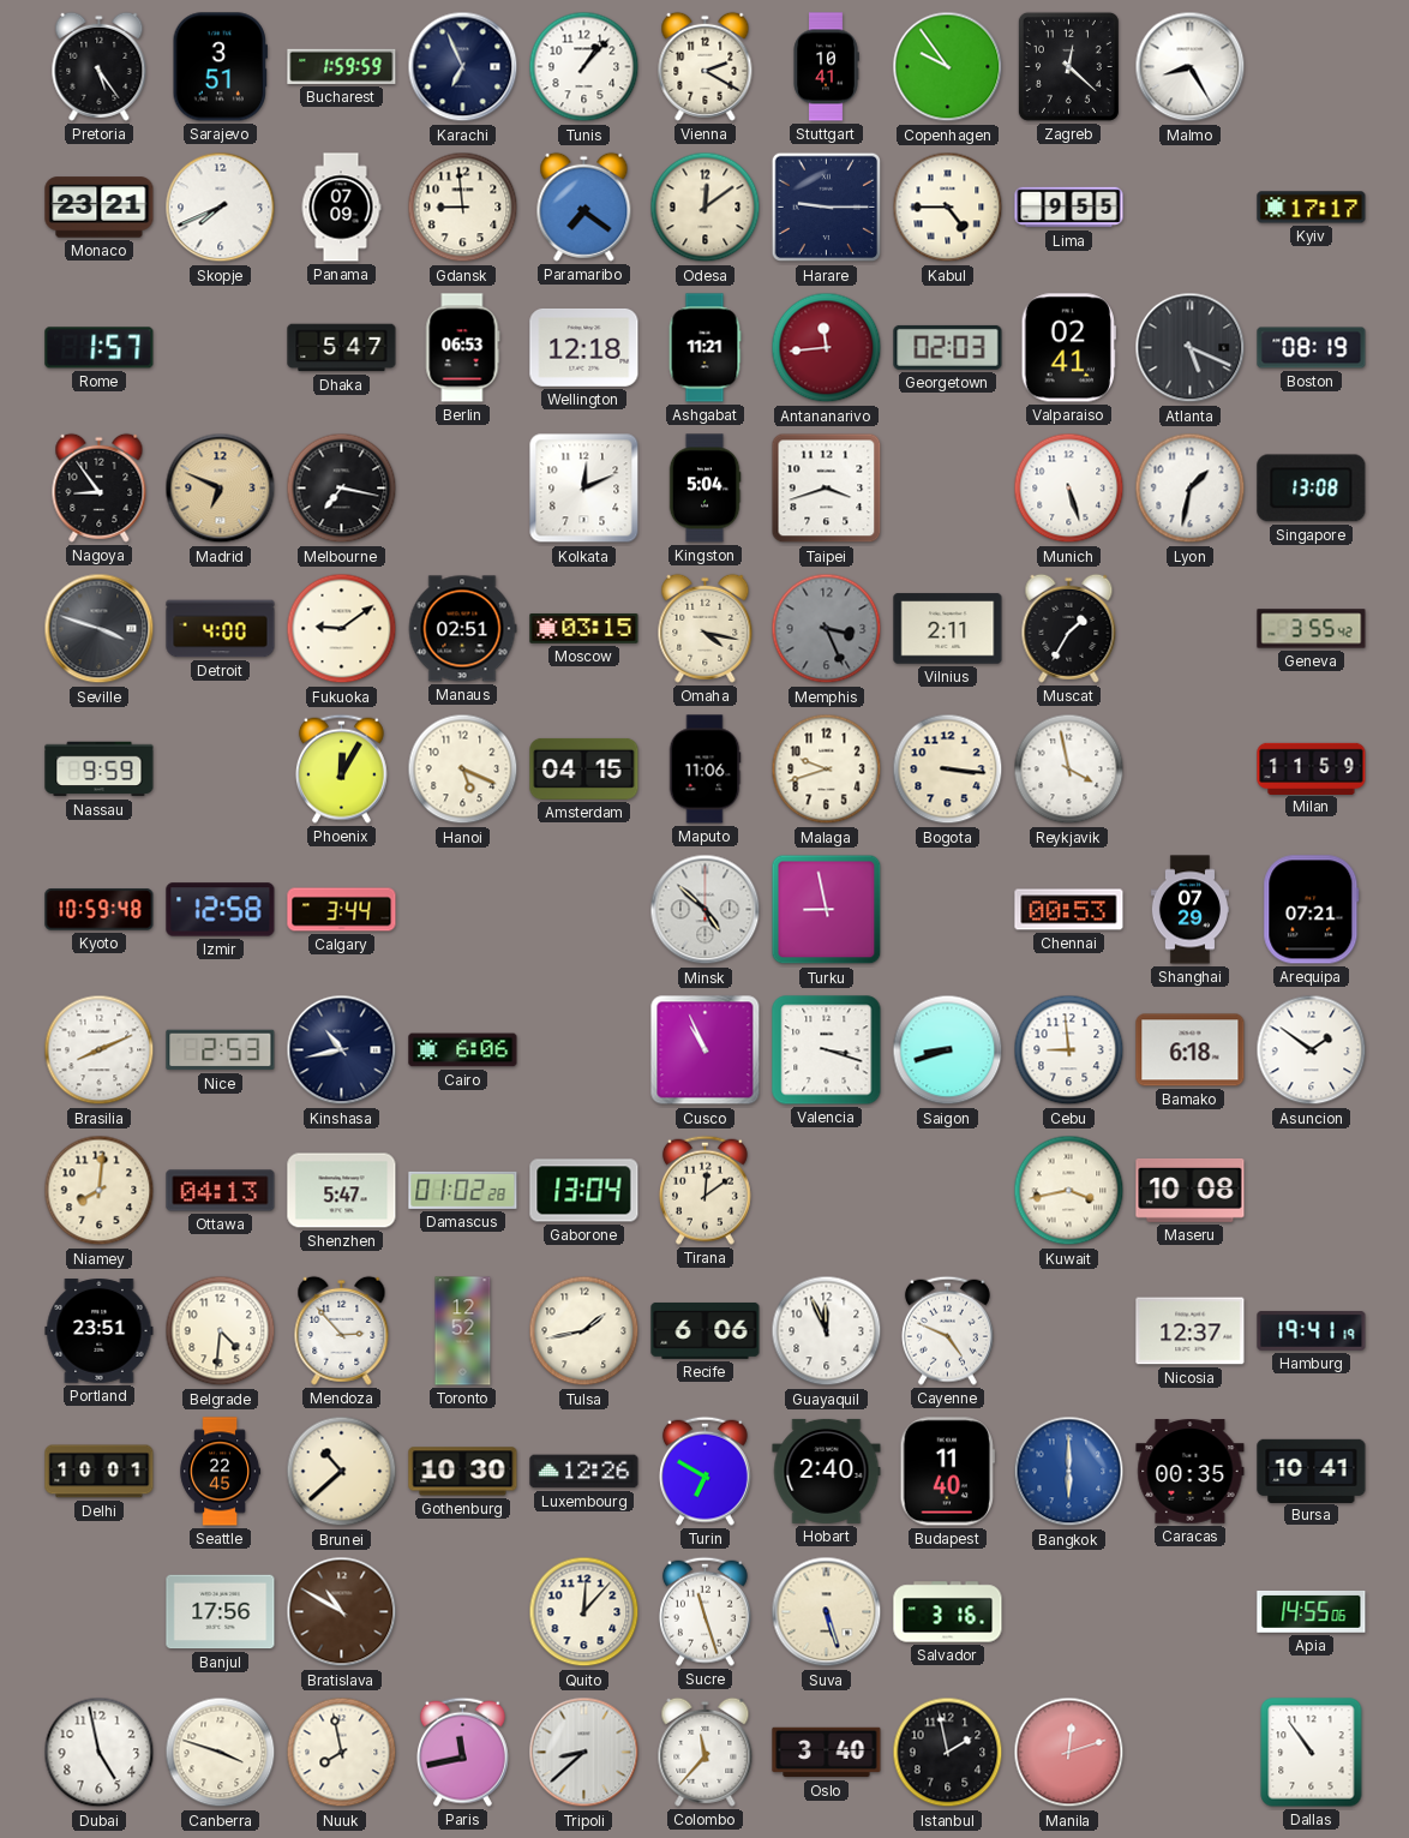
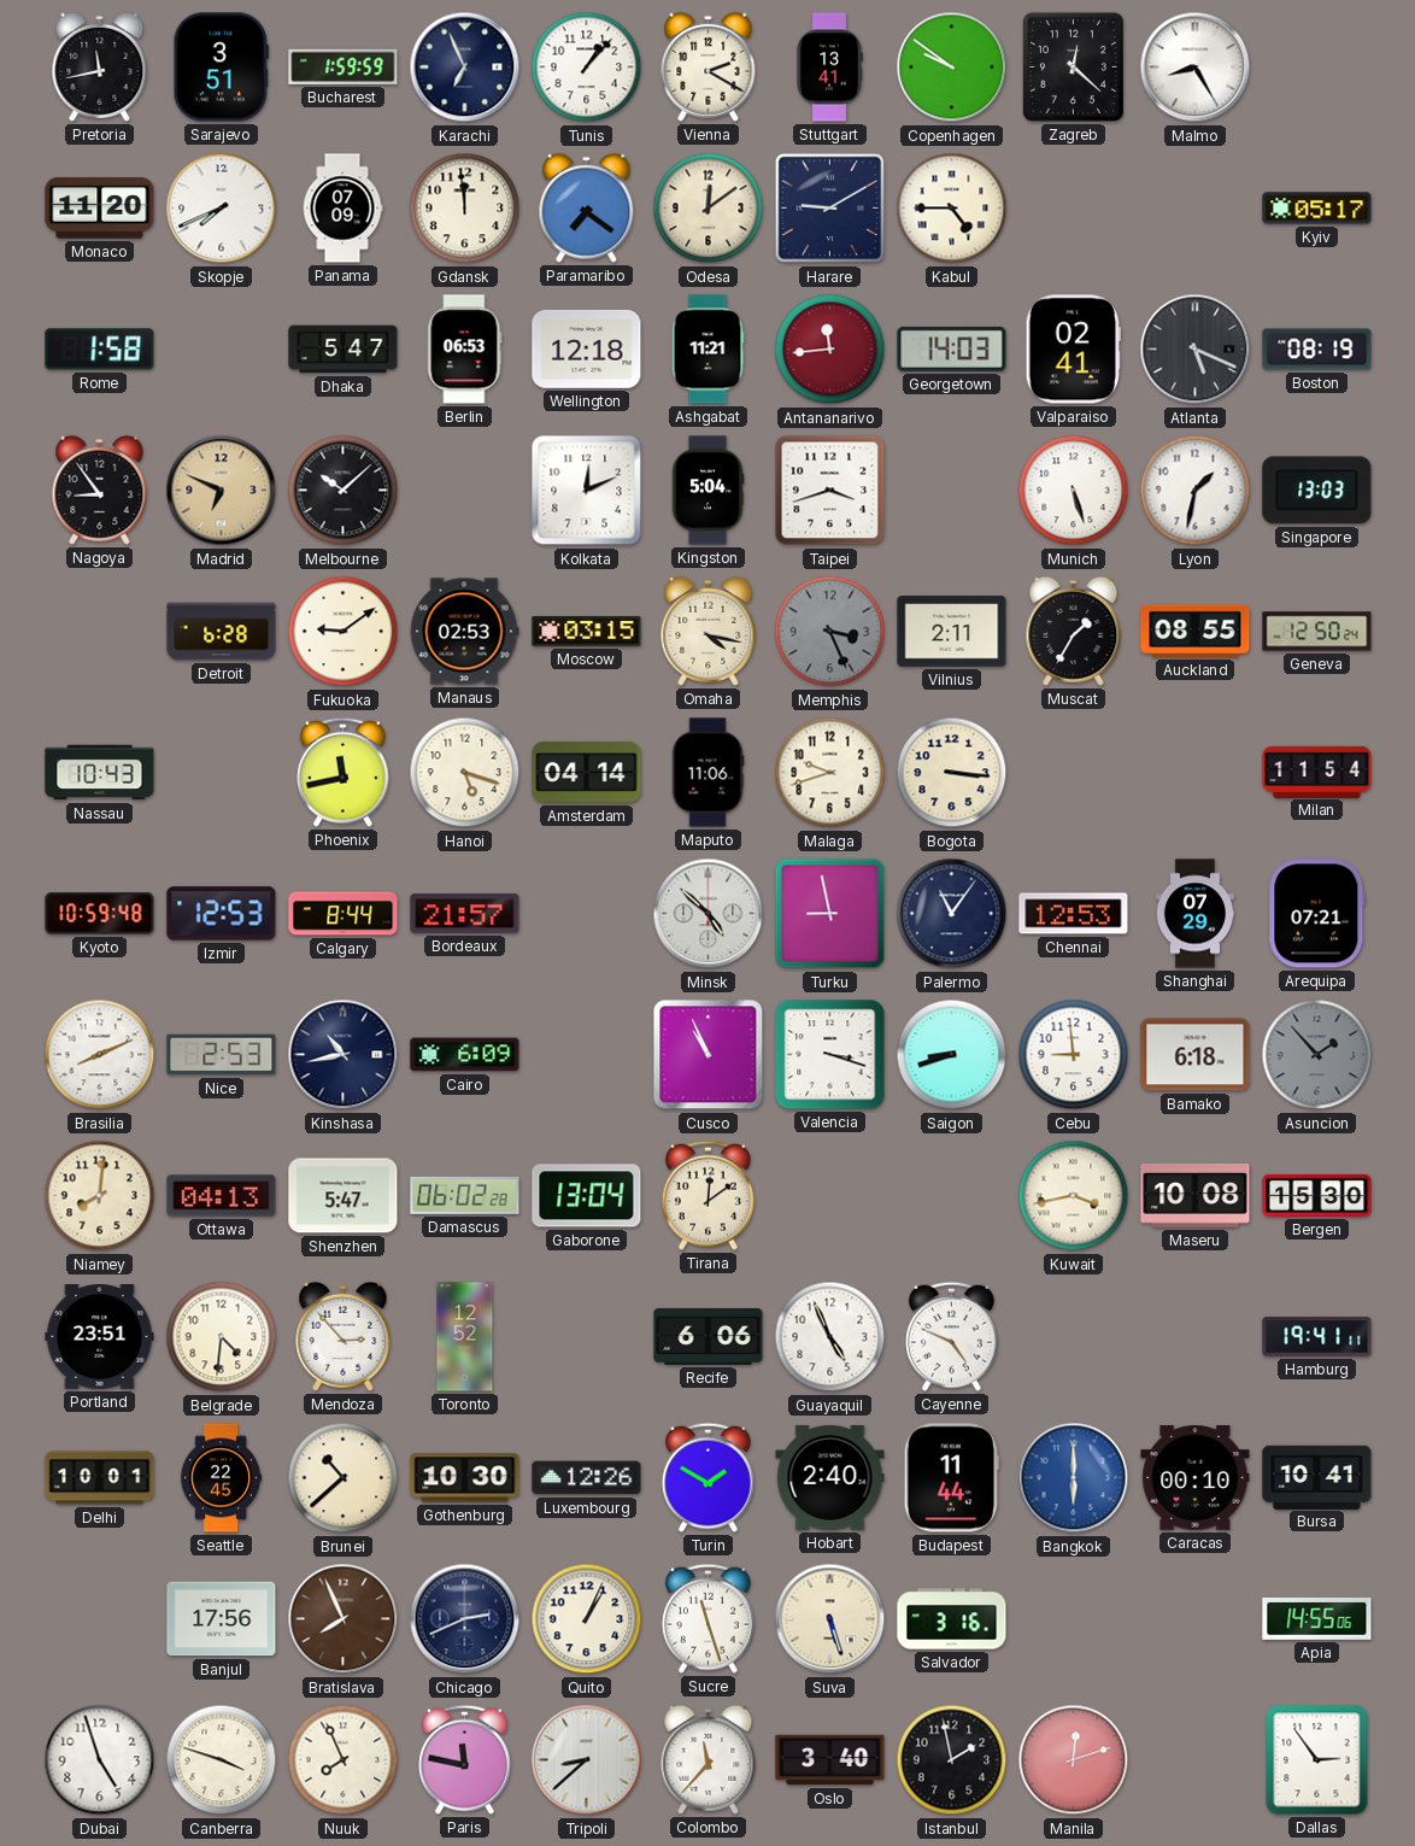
Pretoria: 5:24 -> 11:43
Stuttgart: 10:41 -> 13:41
Copenhagen: 9:54 -> 9:51
Monaco: 23:21 -> 11:20
Gdansk: 8:59 -> 11:59
Harare: 9:15 -> 9:10
Lima: 9:55 -> none
Kyiv: 17:17 -> 05:17
Rome: 1:57 -> 1:58
Georgetown: 02:03 -> 14:03
Melbourne: 7:17 -> 10:08
Singapore: 13:08 -> 13:03
Seville: 3:48 -> none
Detroit: 4:00 -> 6:28
Manaus: 02:51 -> 02:53
Auckland: none -> 08:55
Geneva: 3:55 -> 12:50
Nassau: 9:59 -> 10:43
Phoenix: 12:05 -> 11:43
Hanoi: 5:19 -> 5:18
Amsterdam: 04:15 -> 04:14
Reykjavik: 3:58 -> none
Milan: 11:59 -> 11:54
Izmir: 12:58 -> 12:53
Calgary: 3:44 -> 8:44
Bordeaux: none -> 21:57
Palermo: none -> 11:06
Chennai: 00:53 -> 12:53
Cairo: 6:06 -> 6:09
Asuncion: 1:51 -> 1:53
Asuncion dial: white -> grey
Damascus: 01:02 -> 06:02
Bergen: none -> 15:30
Tulsa: 1:43 -> none
Guayaquil: 11:56 -> 4:56
Nicosia: 12:37 -> none
Hamburg: 19:41:19 -> 19:41:11
Turin: 6:50 -> 1:50
Budapest: 11:40 -> 11:44
Caracas: 00:35 -> 00:10
Bratislava: 10:50 -> 7:56
Chicago: none -> 2:41
Quito: 12:07 -> 1:04
Dubai: 4:58 -> 4:57
Nuuk: 7:58 -> 7:56
Paris: 11:43 -> 11:47
Dallas: 10:54 -> 2:54
